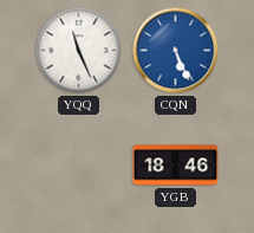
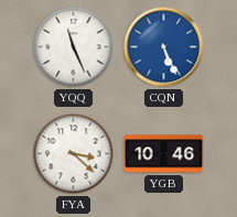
FYA: none -> 3:22
YGB: 18:46 -> 10:46
